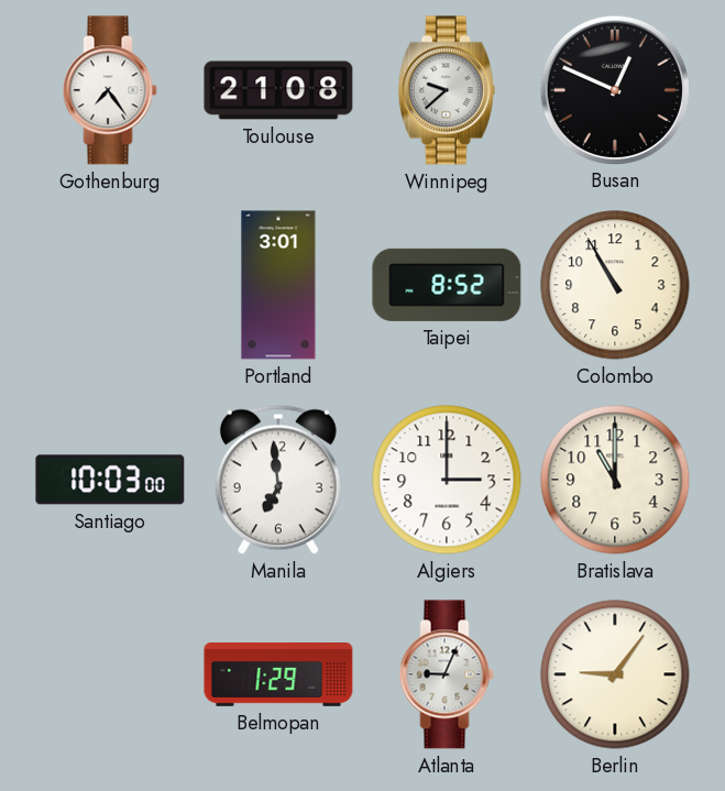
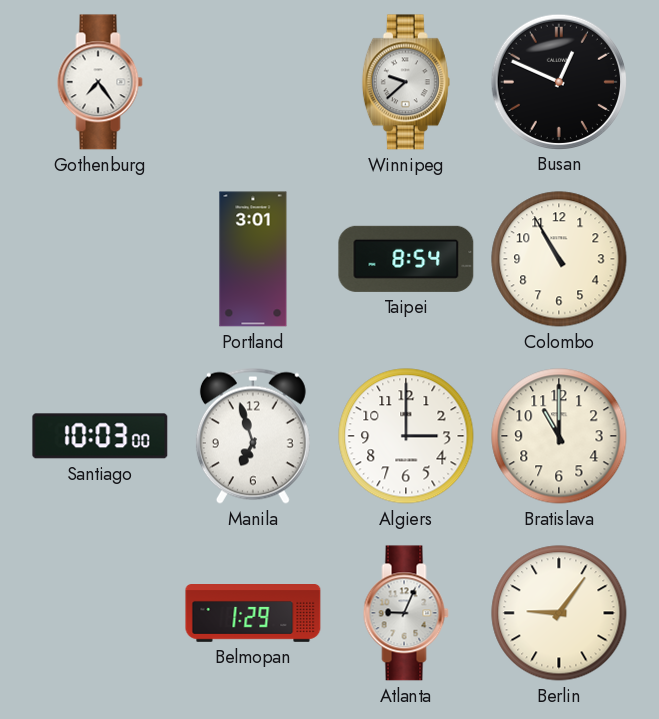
Toulouse: 21:08 -> none
Taipei: 8:52 -> 8:54
Manila: 6:59 -> 6:57
